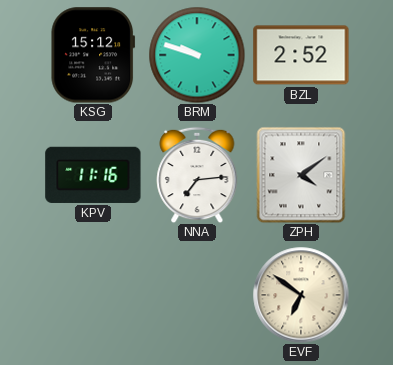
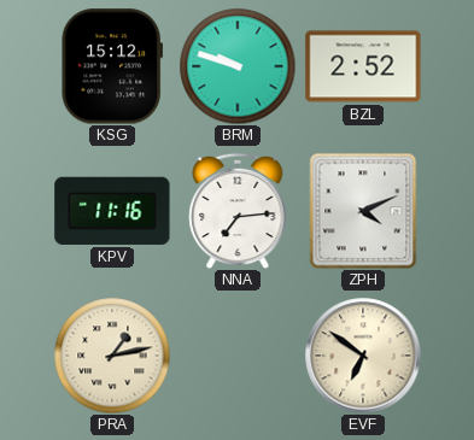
ZPH: 4:09 -> 4:11
PRA: none -> 1:13
